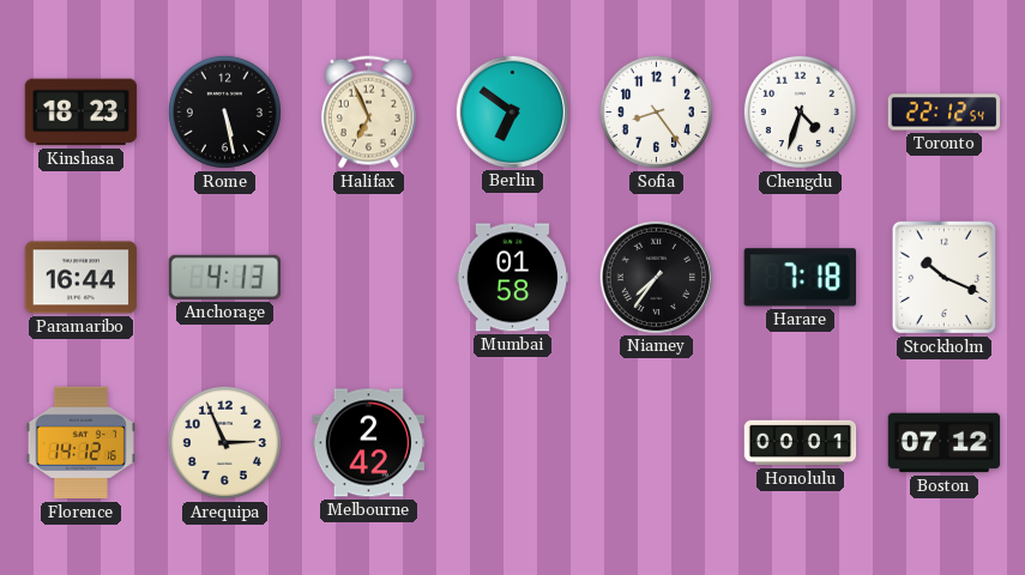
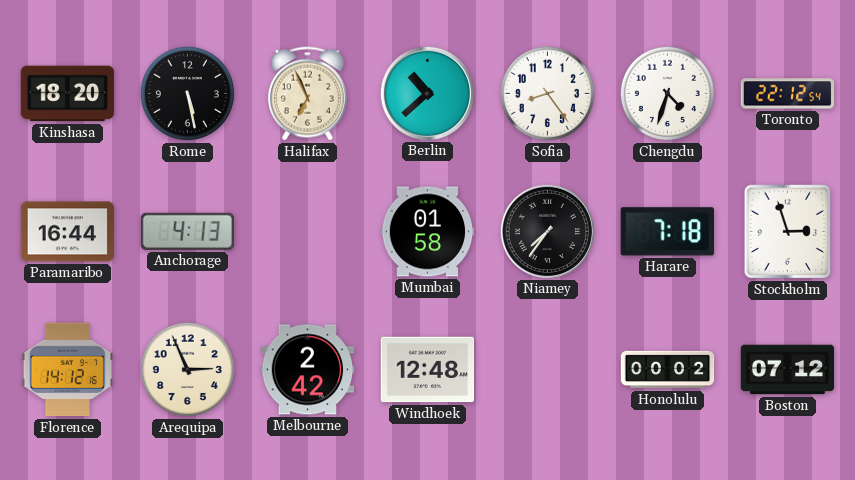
Kinshasa: 18:23 -> 18:20
Berlin: 6:51 -> 10:38
Stockholm: 10:19 -> 2:57
Windhoek: none -> 12:48
Honolulu: 00:01 -> 00:02
